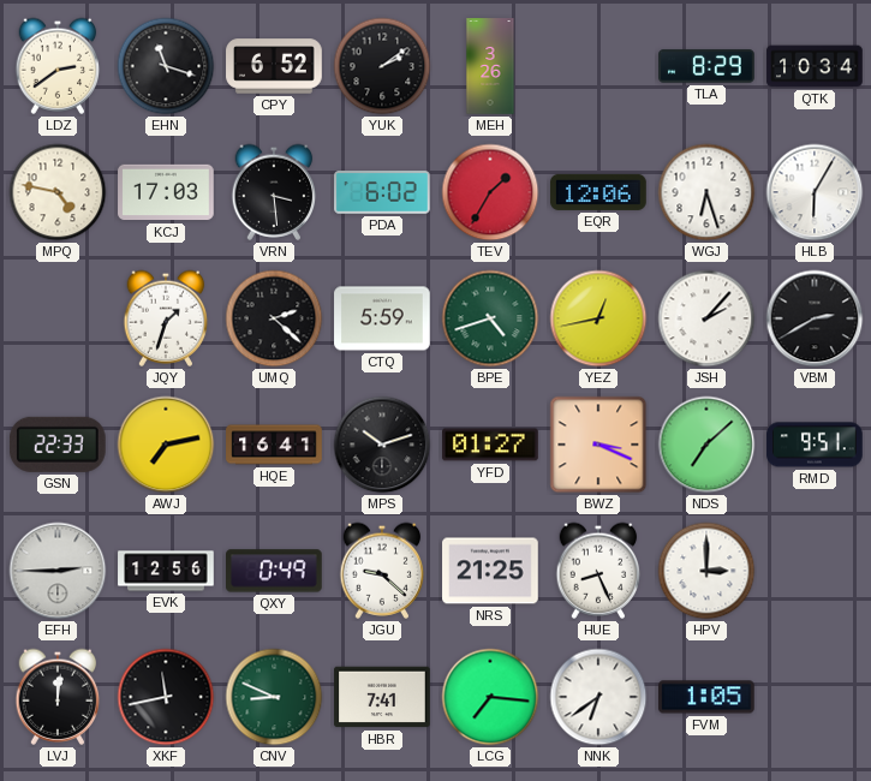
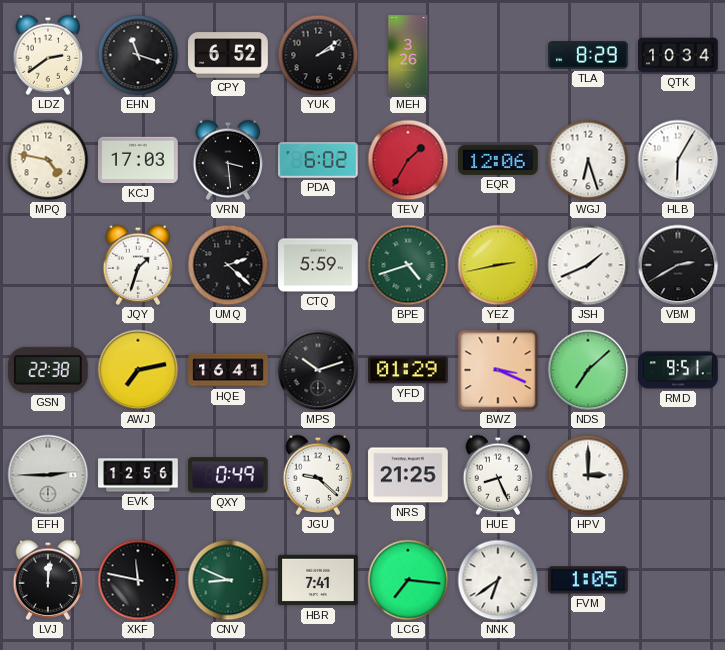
YEZ: 12:43 -> 2:43
JSH: 2:07 -> 1:41
GSN: 22:33 -> 22:38
YFD: 01:27 -> 01:29
XKF: 11:43 -> 11:47
